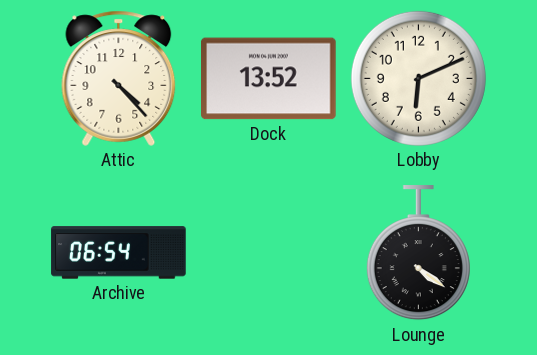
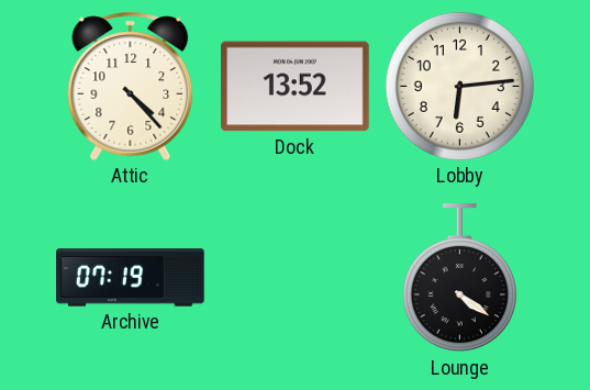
Lobby: 6:11 -> 6:14
Archive: 06:54 -> 07:19
